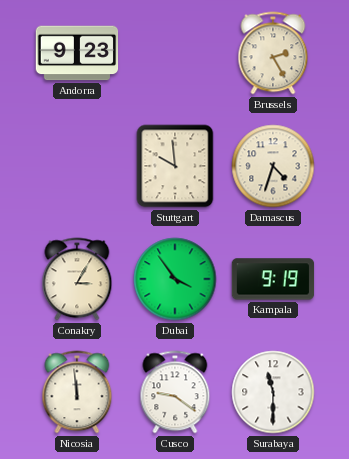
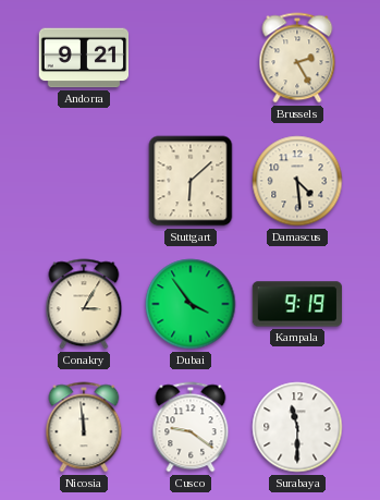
Andorra: 9:23 -> 9:21
Stuttgart: 9:59 -> 6:08
Damascus: 4:33 -> 4:29
